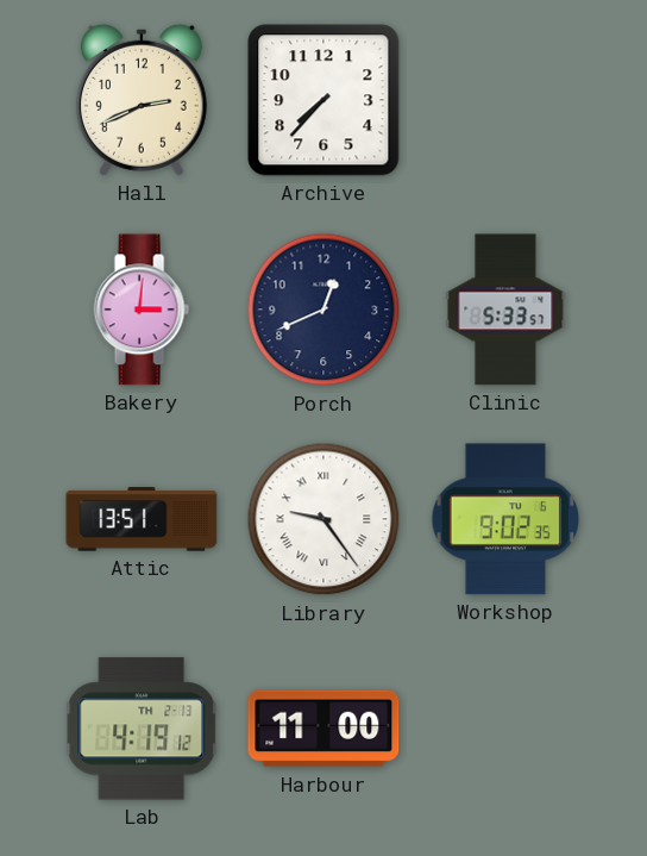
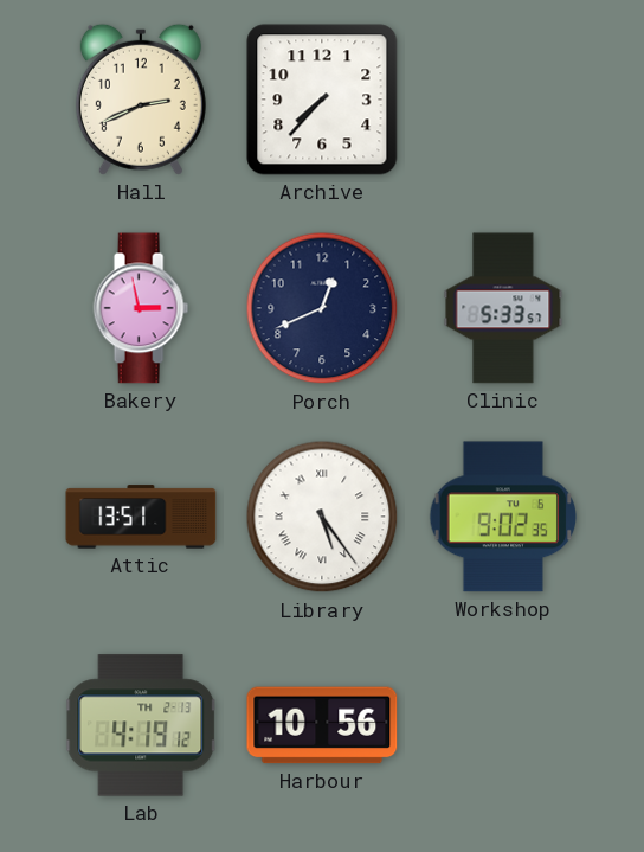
Bakery: 3:01 -> 2:58
Library: 9:24 -> 5:24
Harbour: 11:00 -> 10:56
